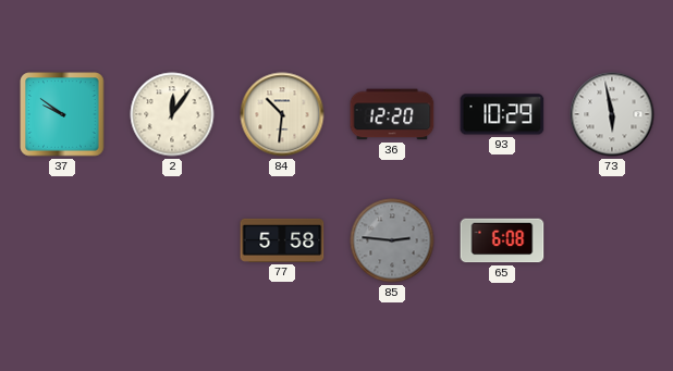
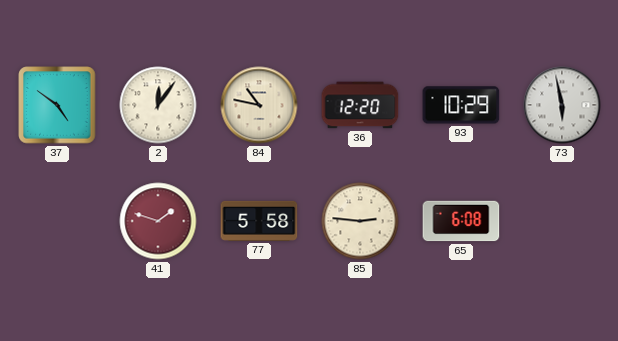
37: 9:51 -> 4:51
84: 10:31 -> 10:47
41: none -> 1:48
85 dial: grey -> cream
